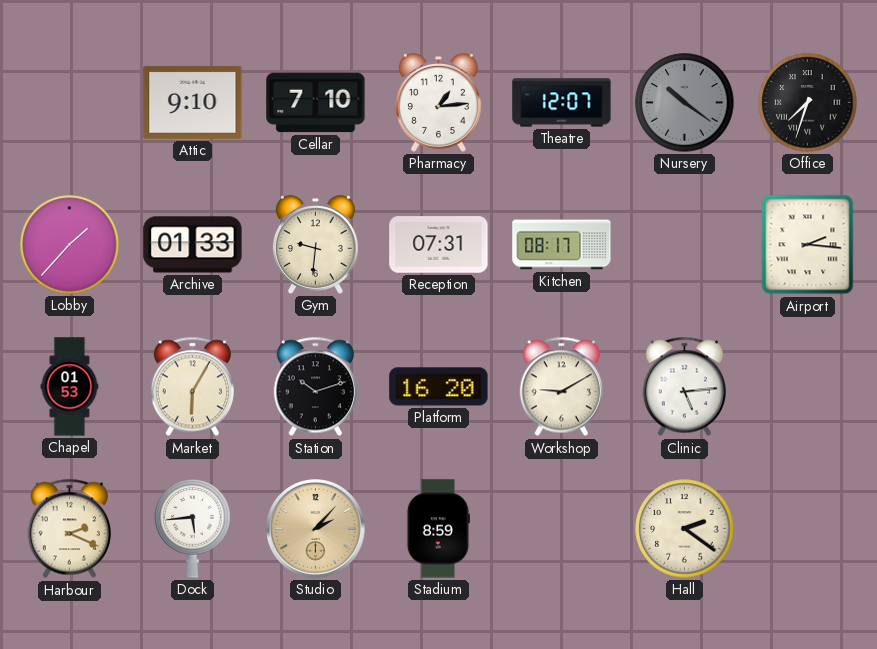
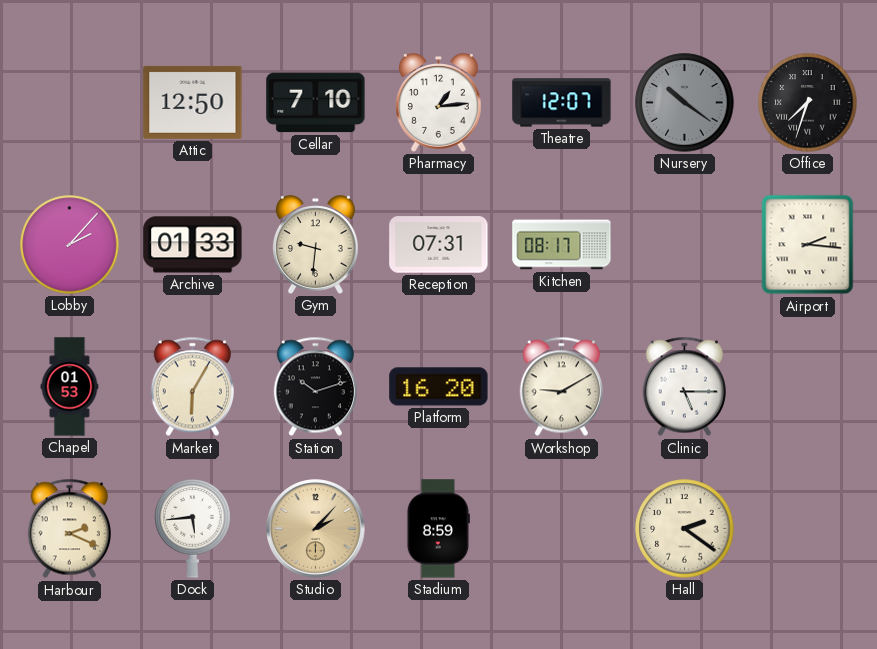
Attic: 9:10 -> 12:50
Lobby: 1:37 -> 2:07
Clinic: 5:14 -> 5:15
